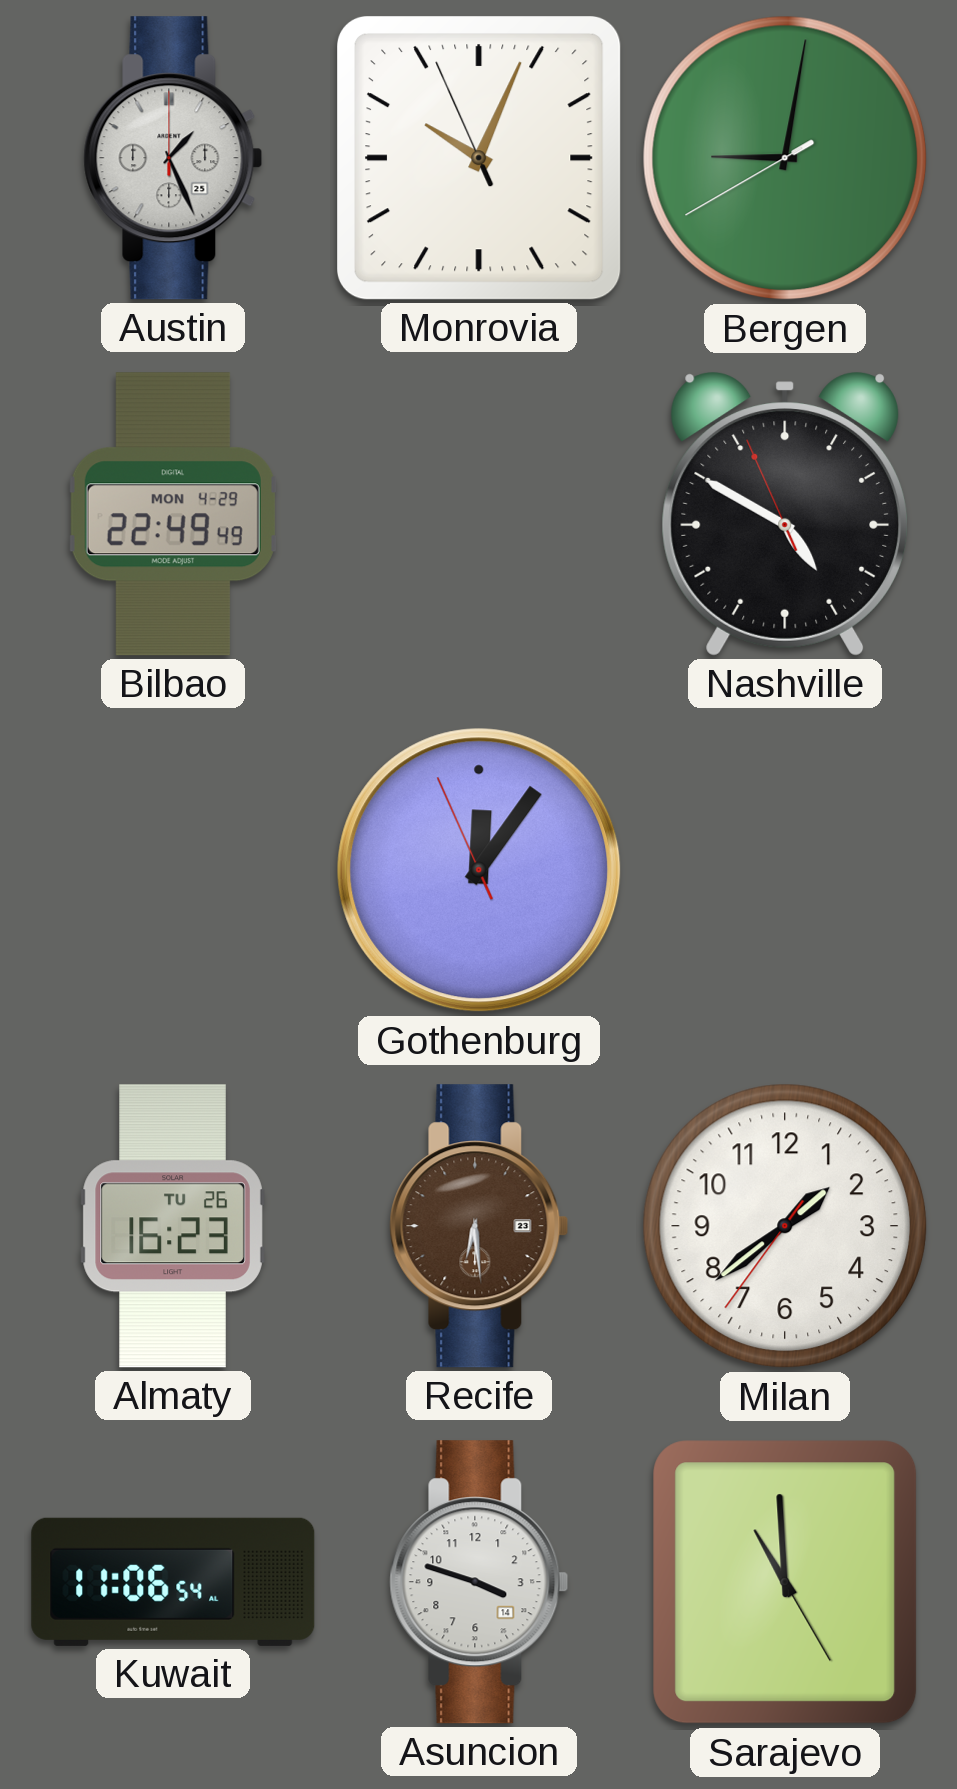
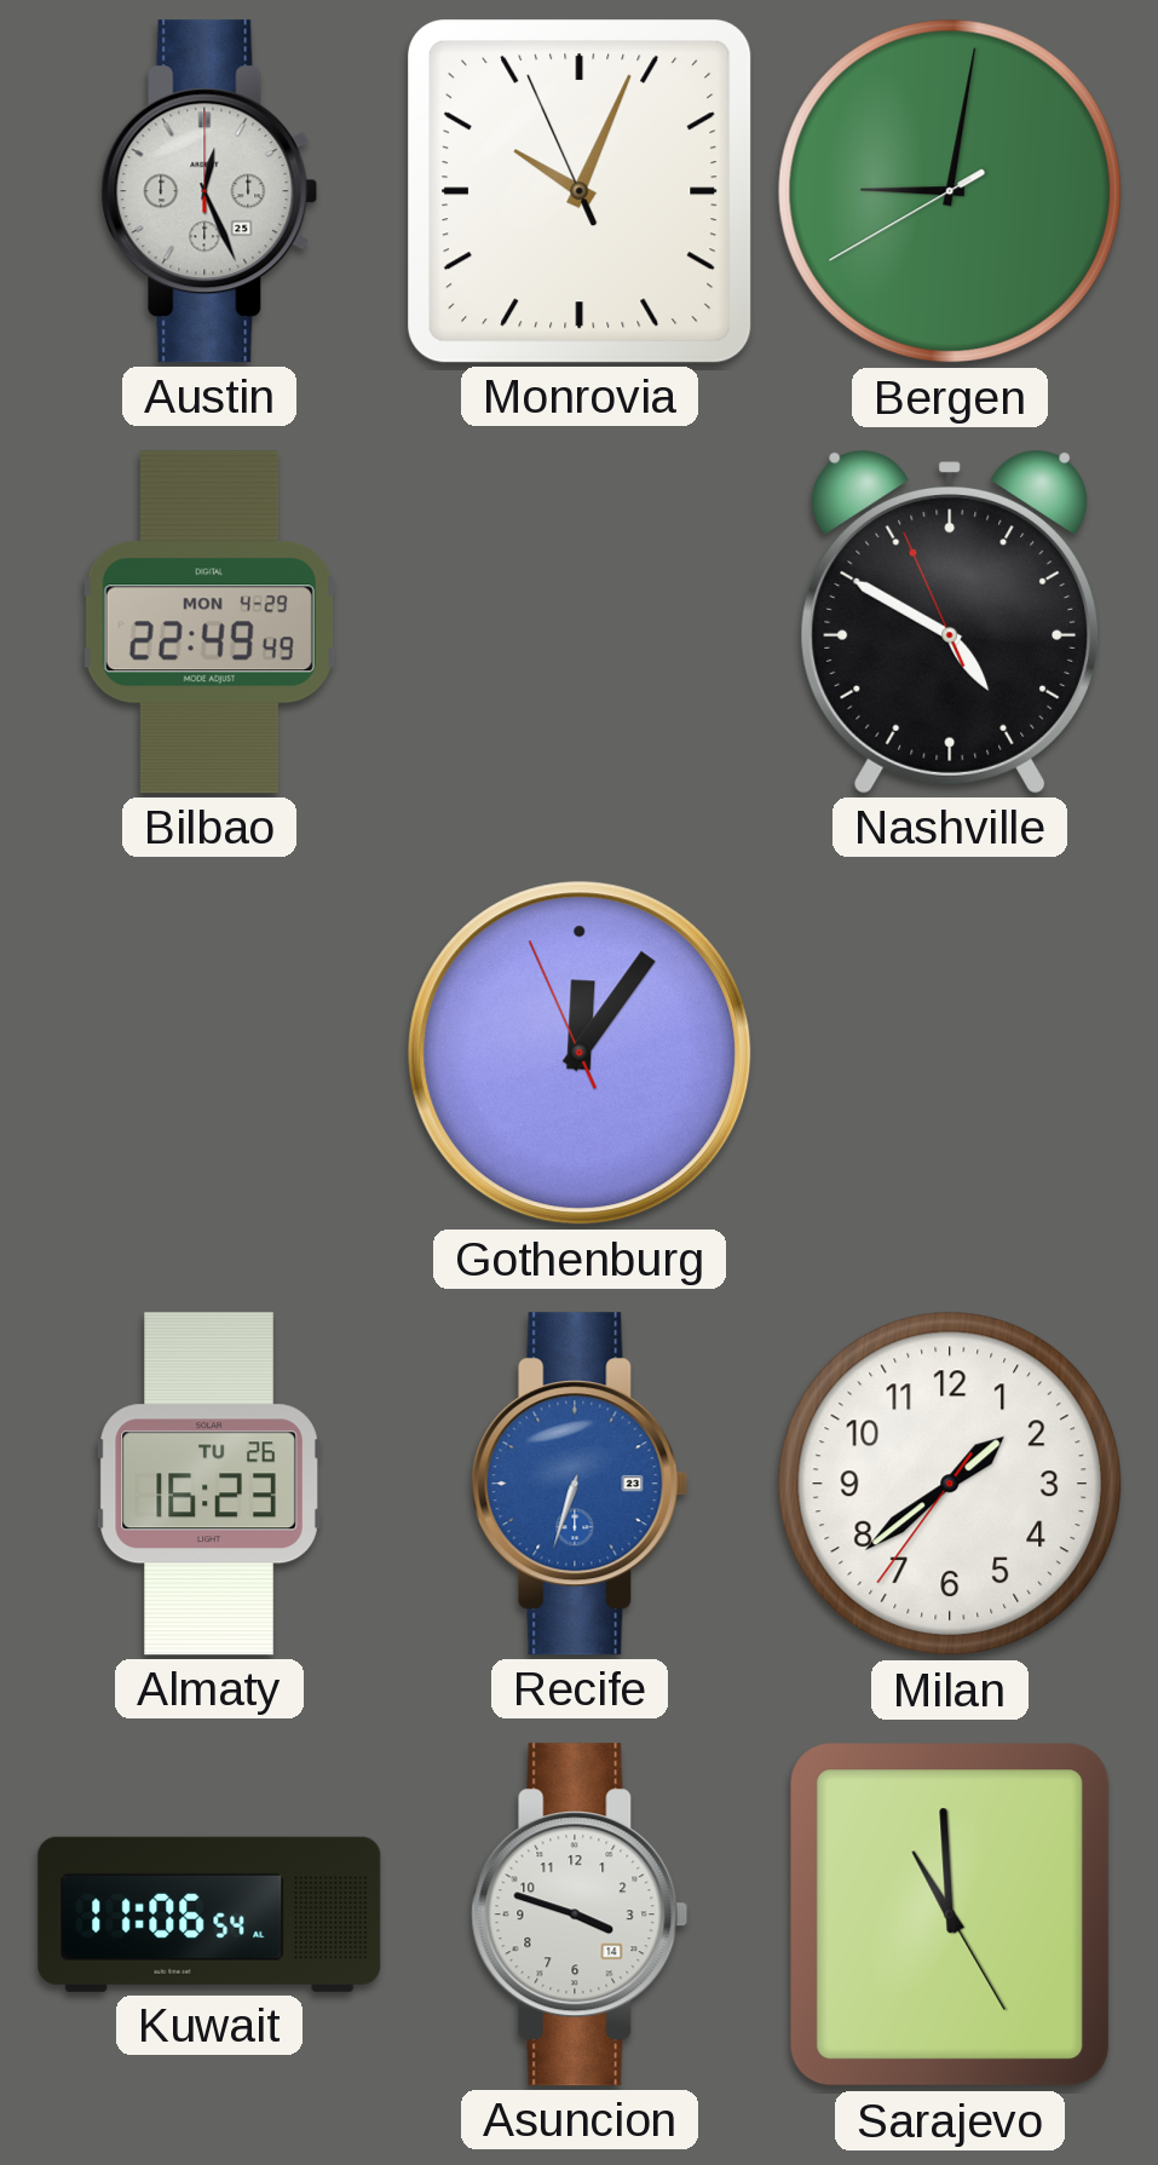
Austin: 1:26 -> 12:26
Recife: 6:29 -> 6:33
Recife dial: brown -> blue
